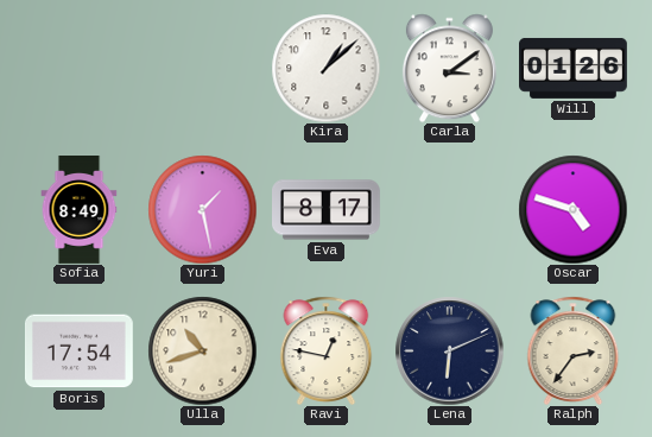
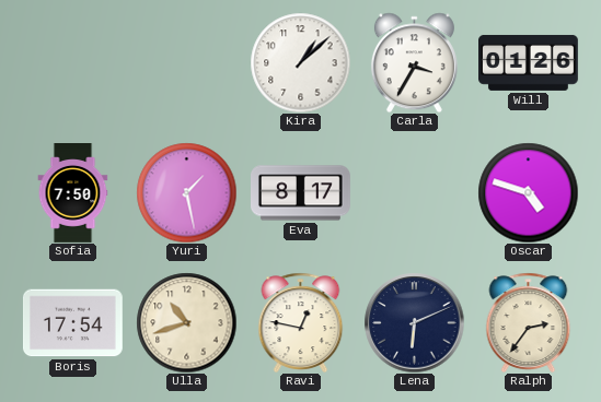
Carla: 3:09 -> 3:35
Sofia: 8:49 -> 7:50
